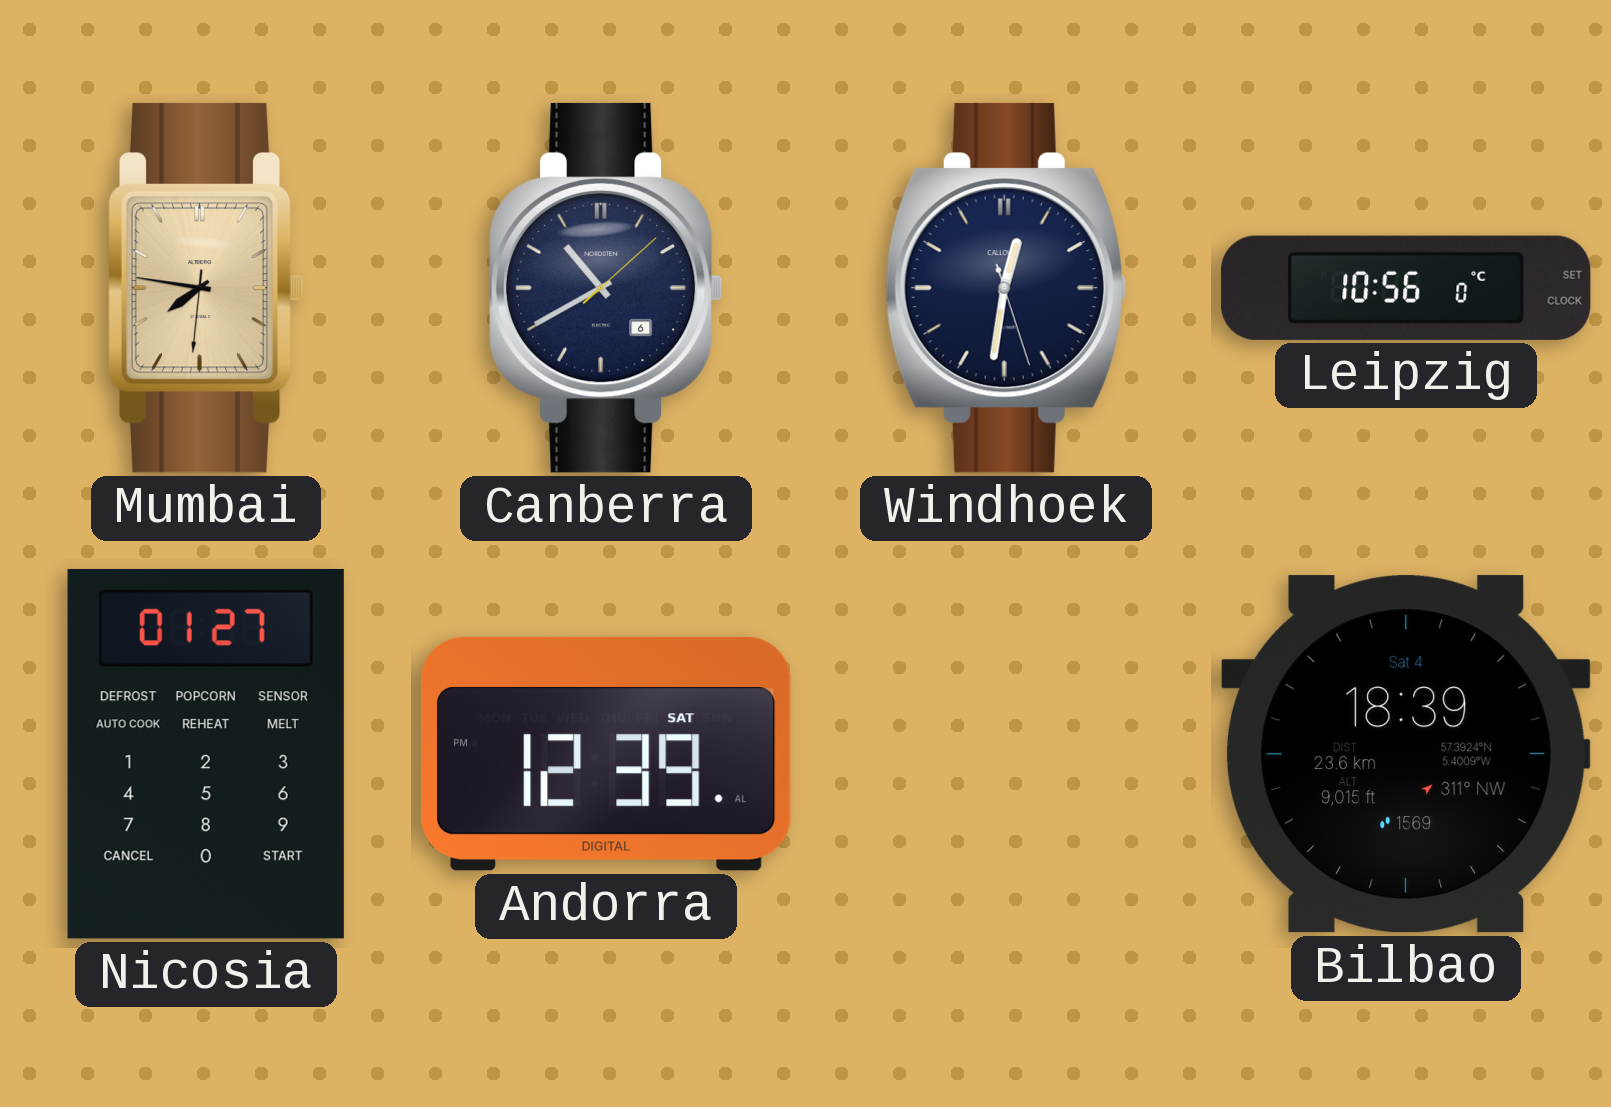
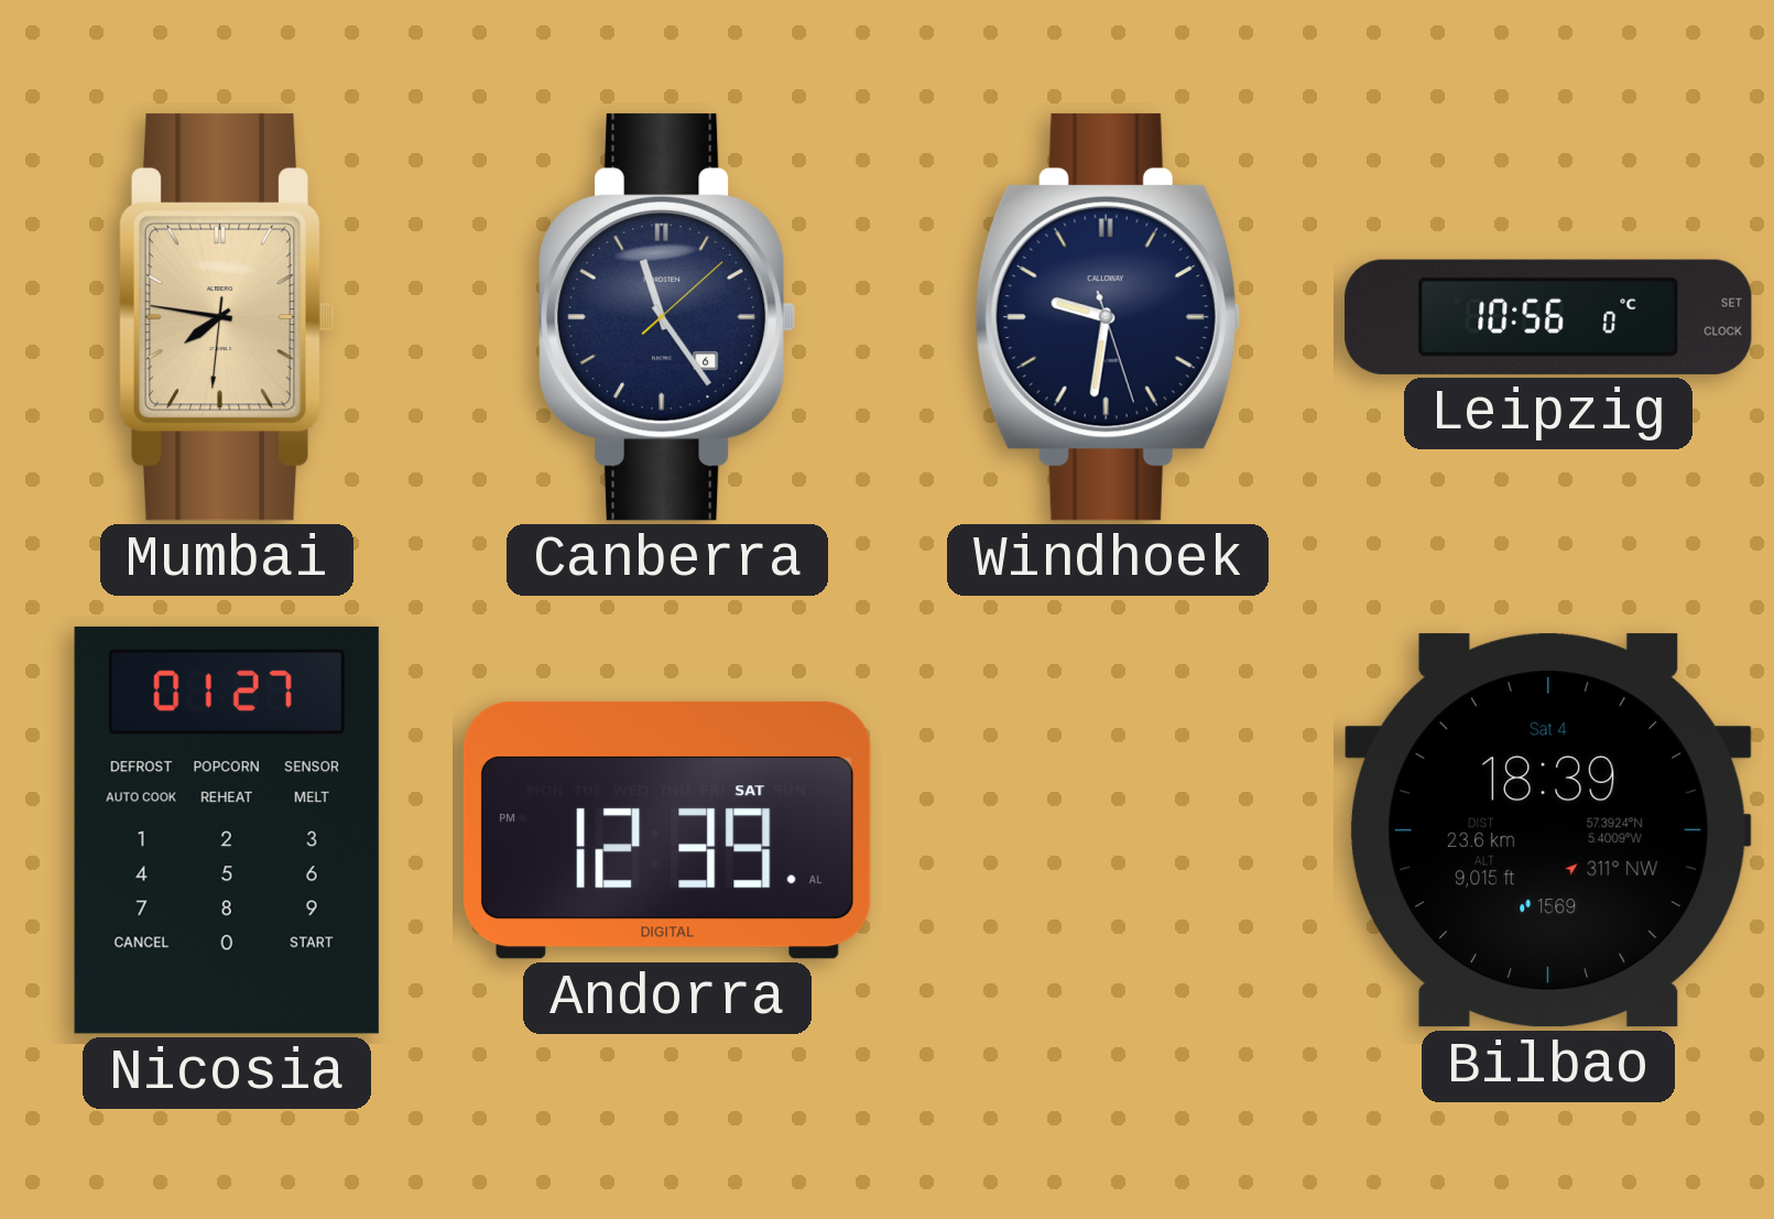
Canberra: 10:40 -> 11:24
Windhoek: 12:31 -> 9:31
